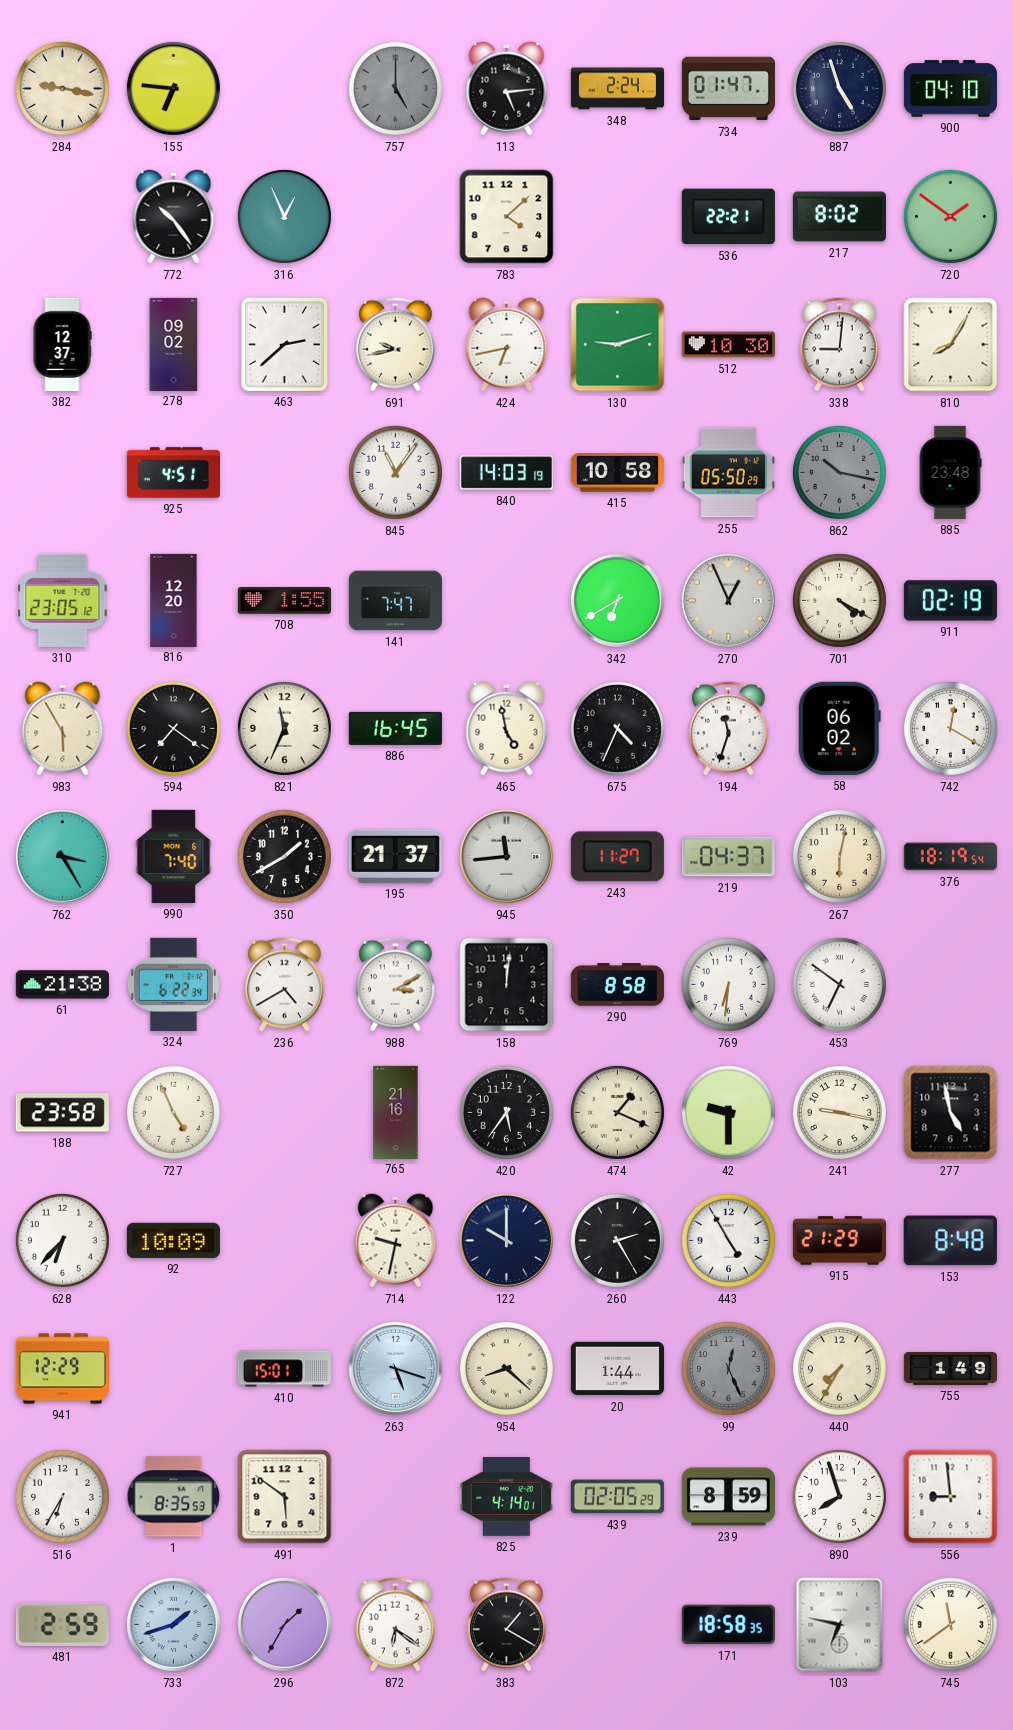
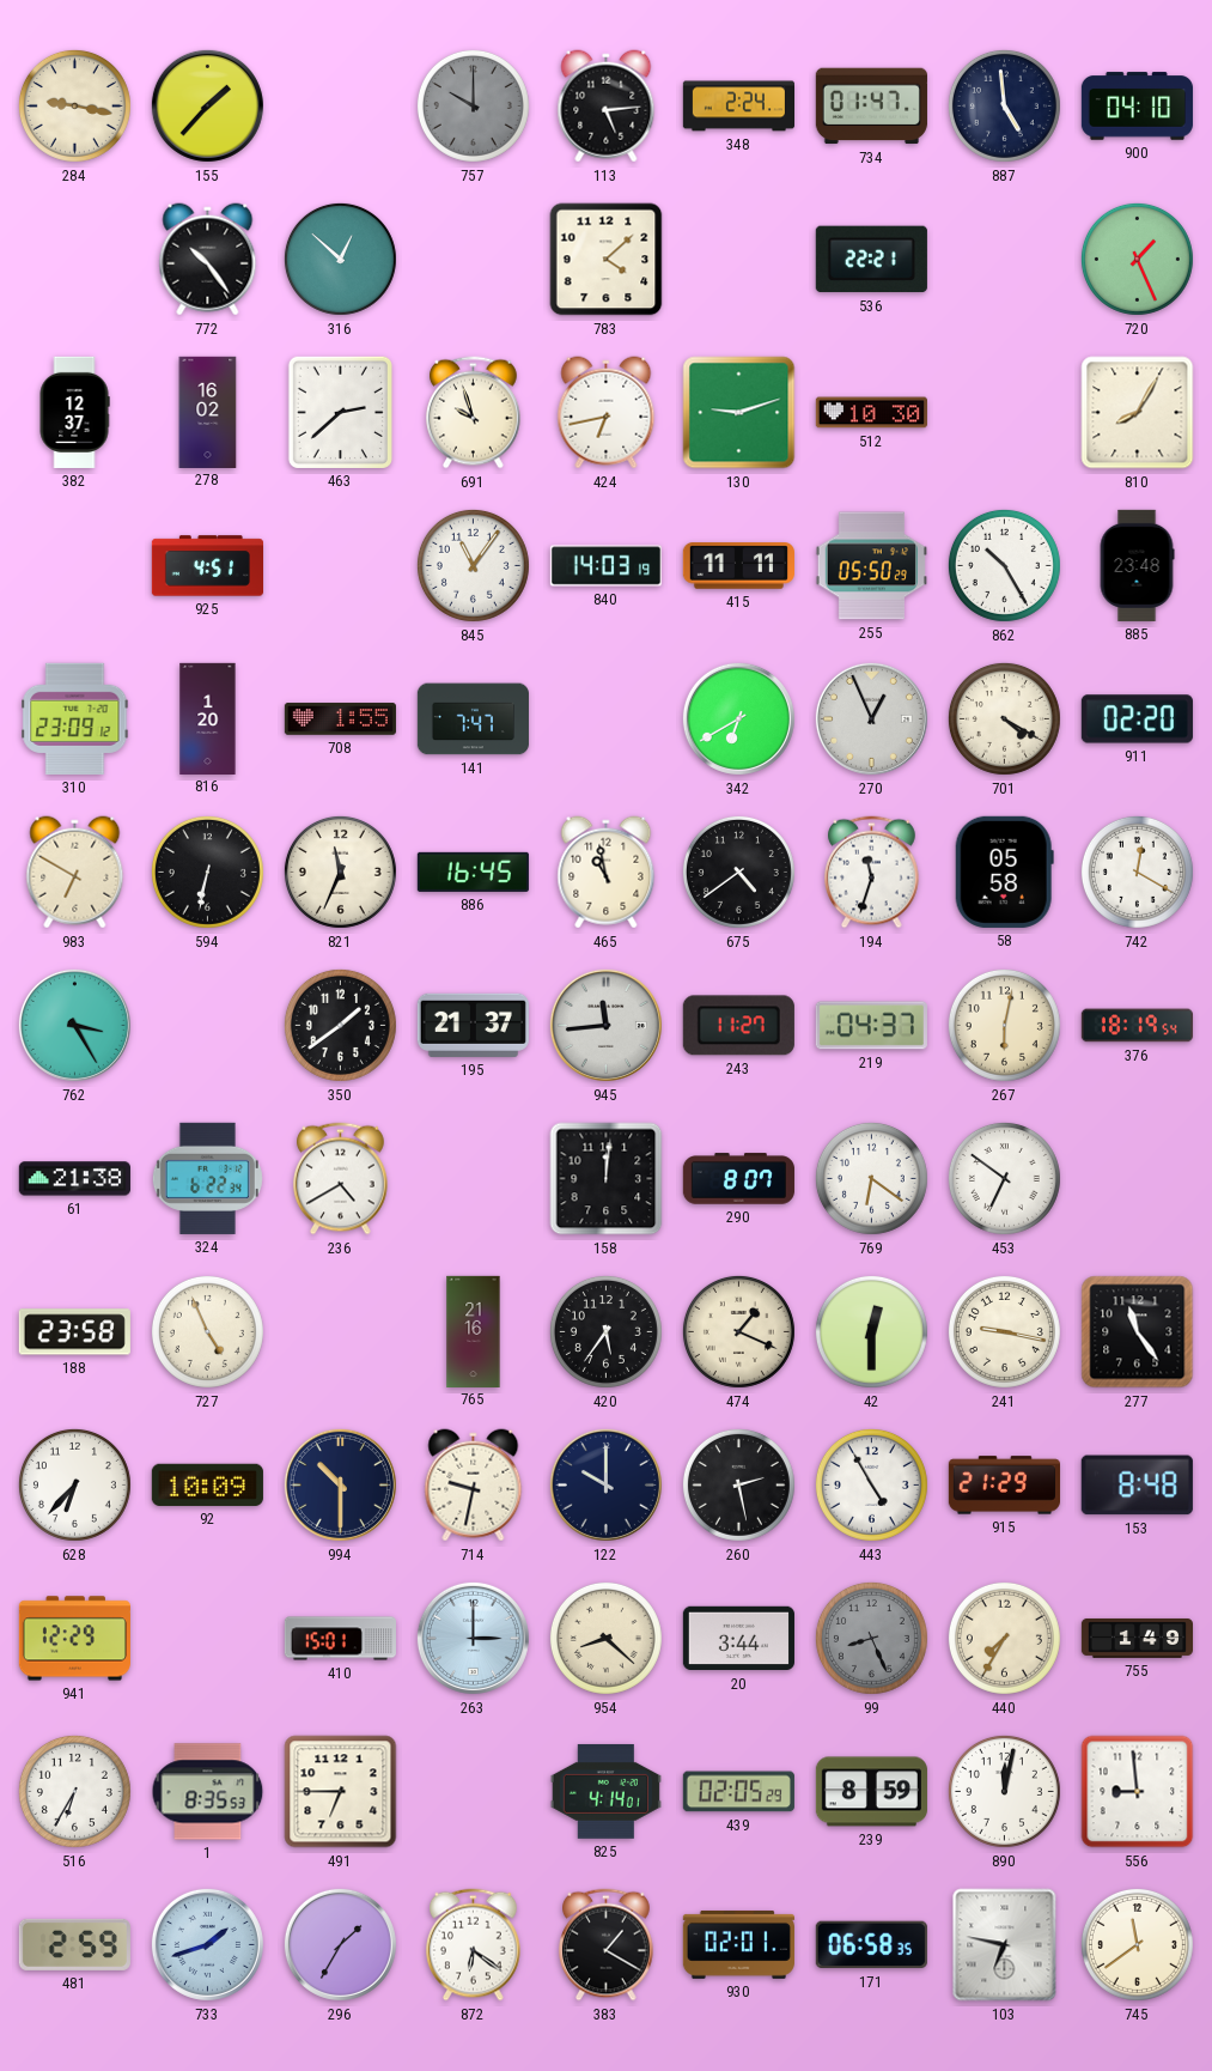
155: 6:46 -> 1:37
757: 5:00 -> 10:00
887: 4:57 -> 4:59
316: 12:56 -> 12:52
217: 8:02 -> none
720: 1:51 -> 1:26
278: 09:02 -> 16:02
691: 9:43 -> 9:57
338: 9:01 -> none
415: 10:58 -> 11:11
862: 10:17 -> 10:25
862 dial: grey -> white
310: 23:05 -> 23:09
816: 12:20 -> 1:20
911: 02:19 -> 02:20
983: 5:55 -> 6:50
594: 7:21 -> 6:32
465: 4:58 -> 10:58
675: 4:34 -> 4:39
58: 06:02 -> 05:58
990: 7:40 -> none
350: 1:40 -> 1:39
988: 3:10 -> none
290: 8:58 -> 8:07
769: 6:31 -> 6:21
42: 9:30 -> 12:30
277: 4:58 -> 11:24
994: none -> 10:30
260: 2:25 -> 2:28
263: 5:18 -> 3:00
20: 1:44 -> 3:44
99: 12:26 -> 8:26
491: 5:51 -> 6:45
890: 7:57 -> 12:02
930: none -> 02:01
171: 18:58 -> 06:58
